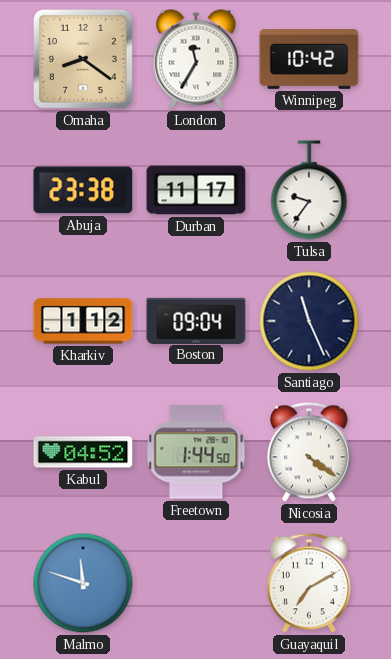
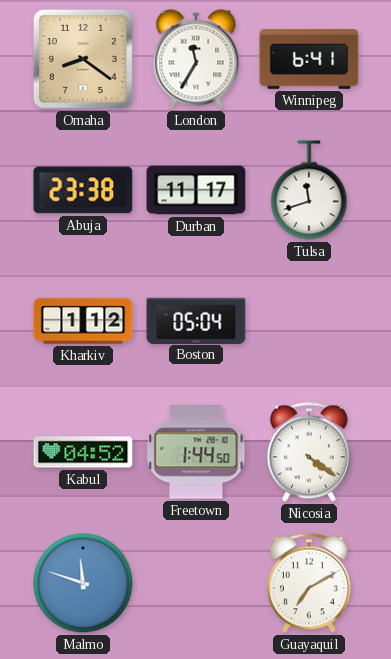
Winnipeg: 10:42 -> 6:41
Tulsa: 9:36 -> 11:42
Boston: 09:04 -> 05:04
Santiago: 11:26 -> none
